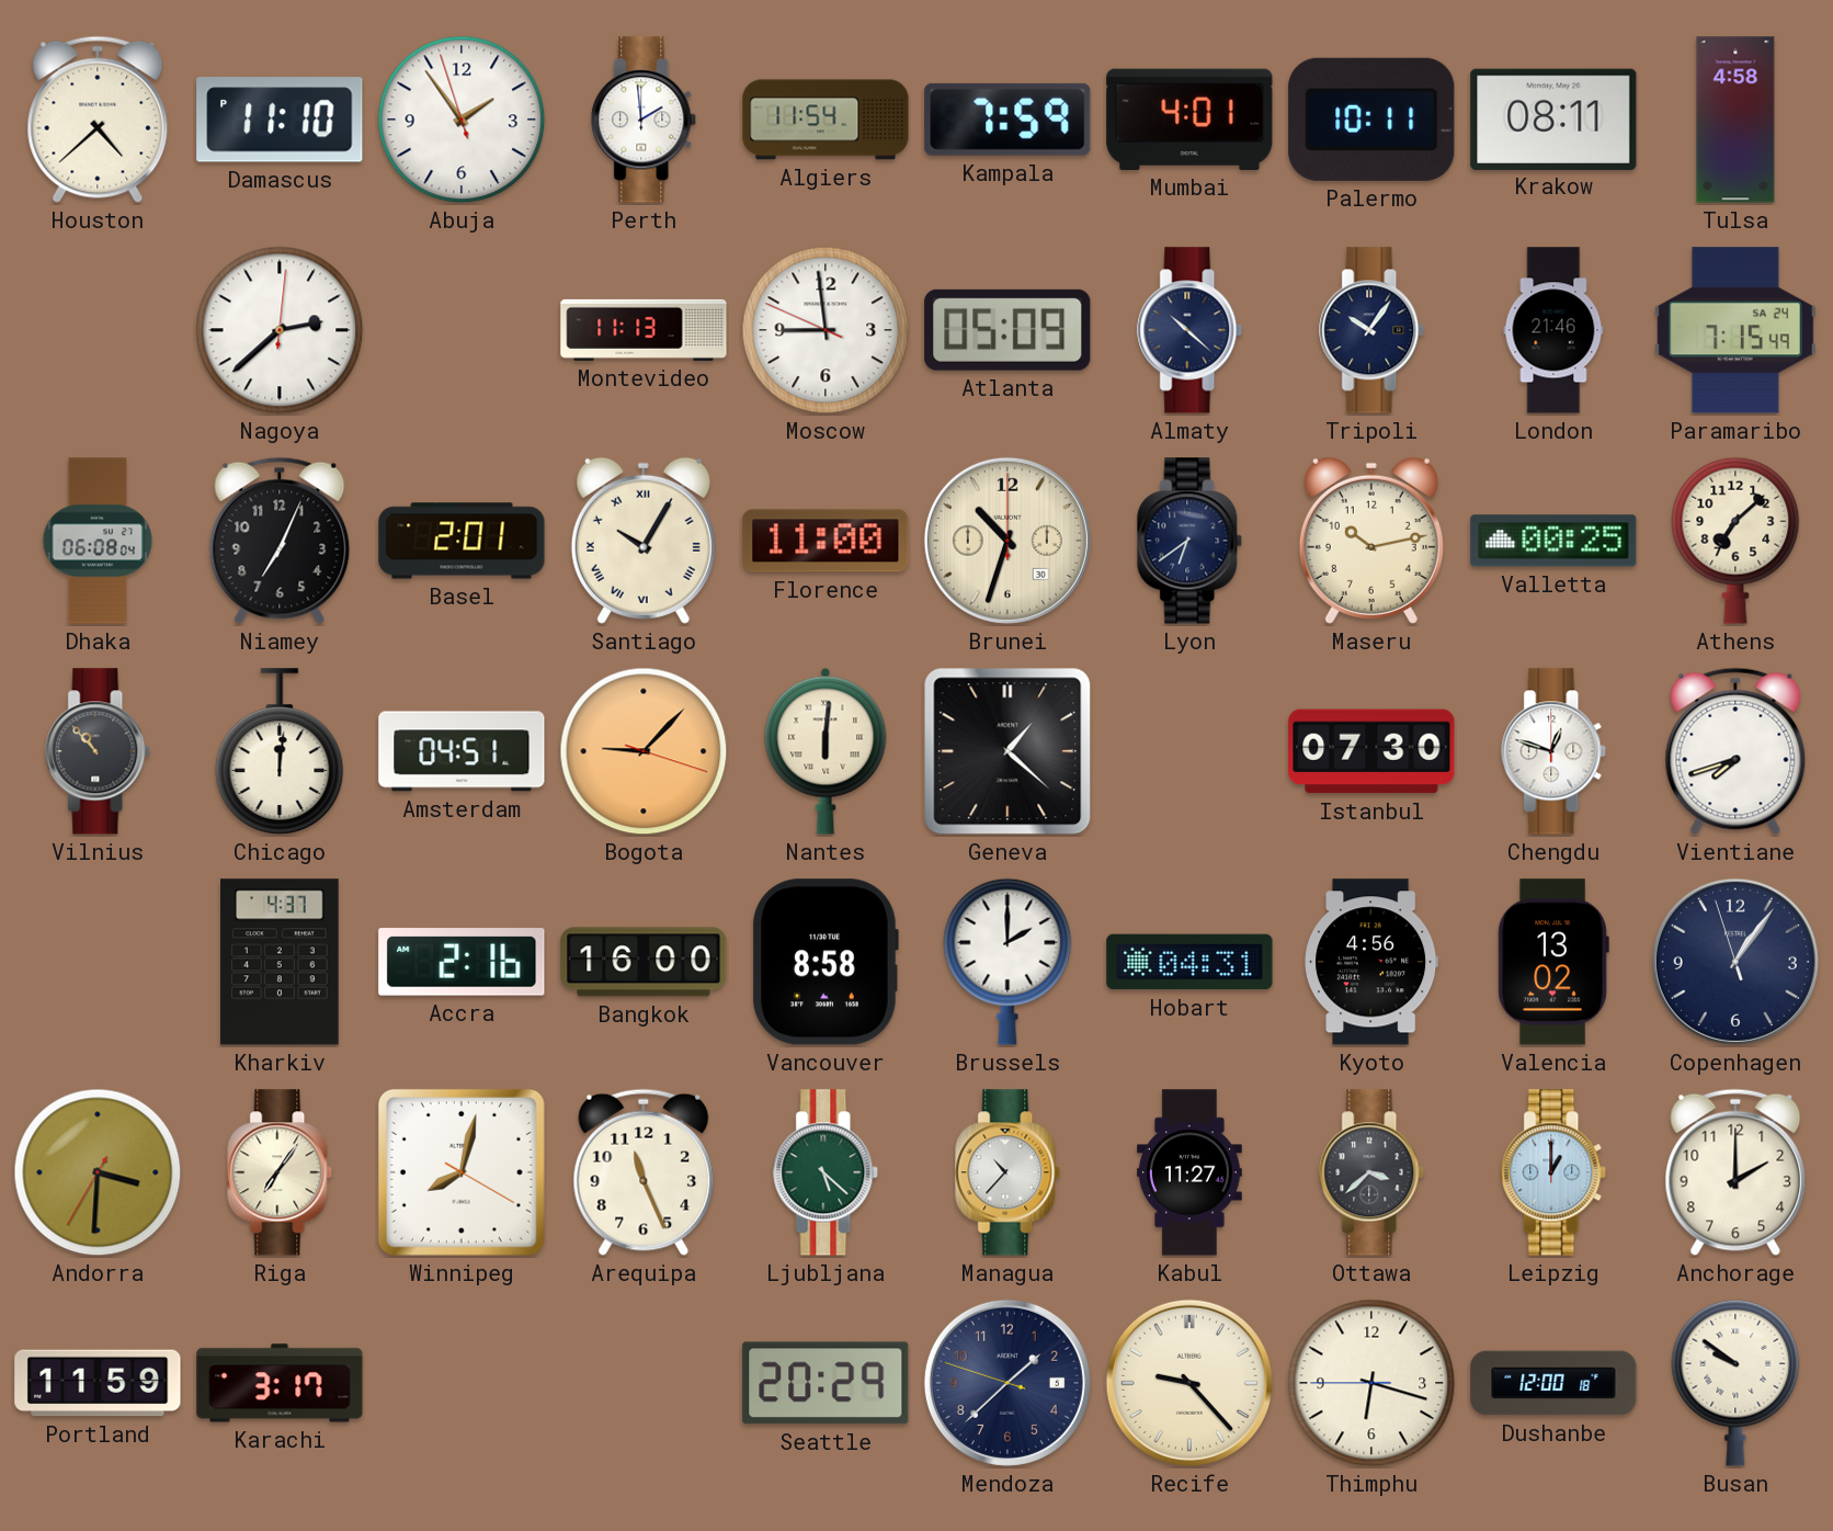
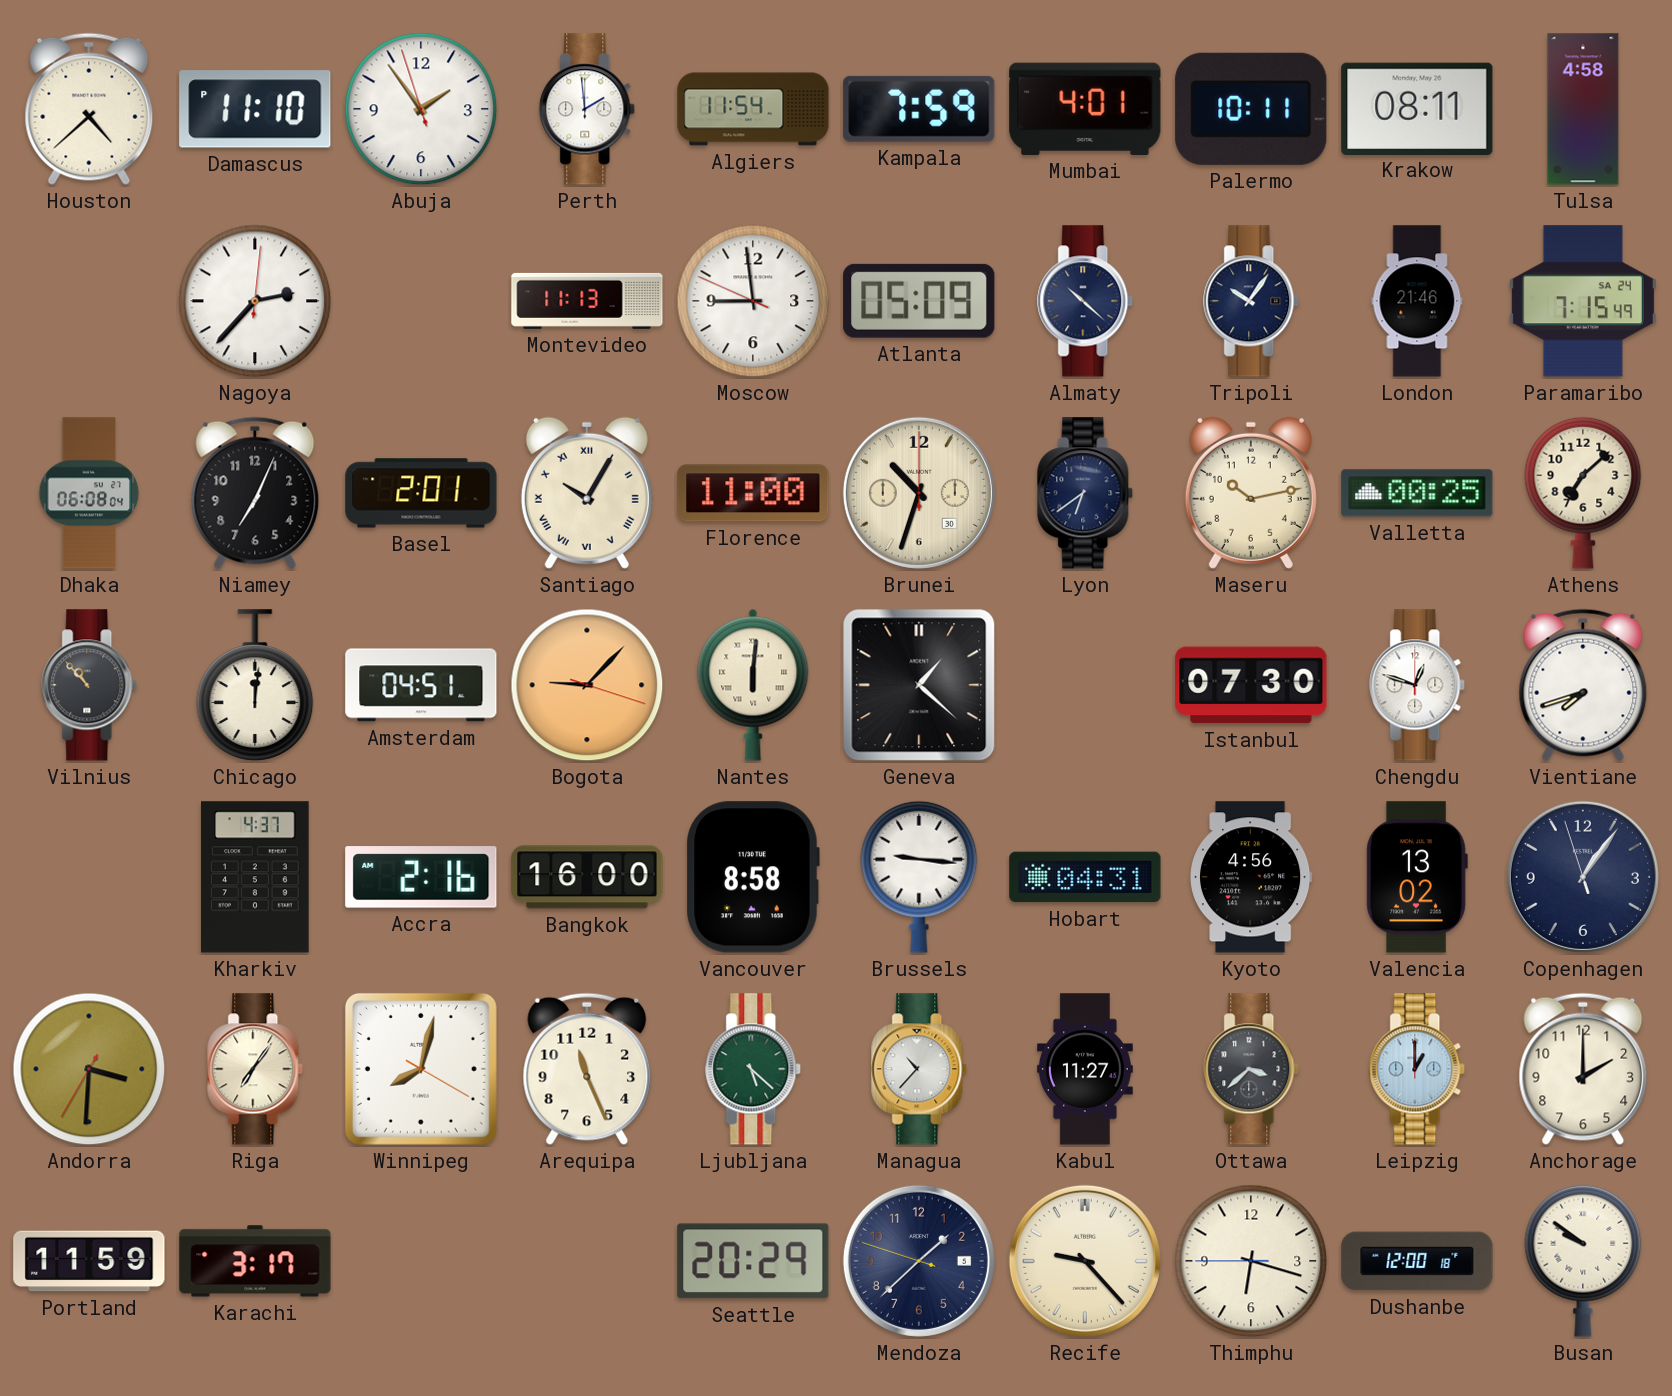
Nagoya: 2:38 -> 2:37
Brussels: 2:00 -> 9:16
